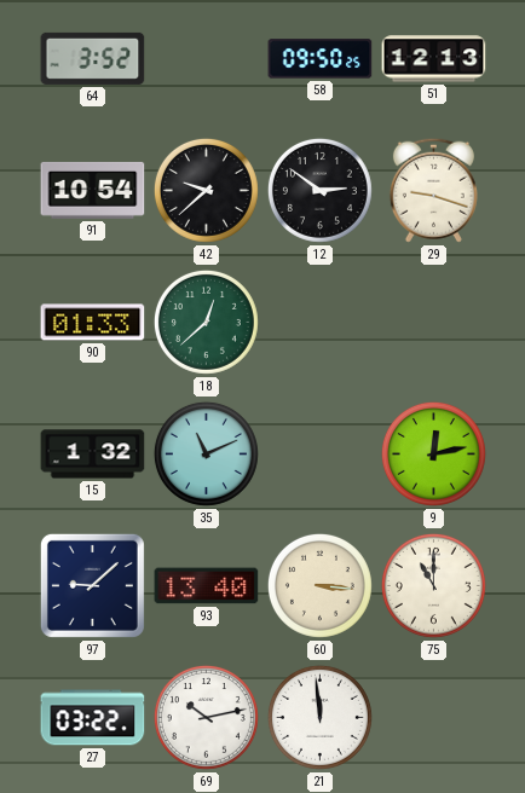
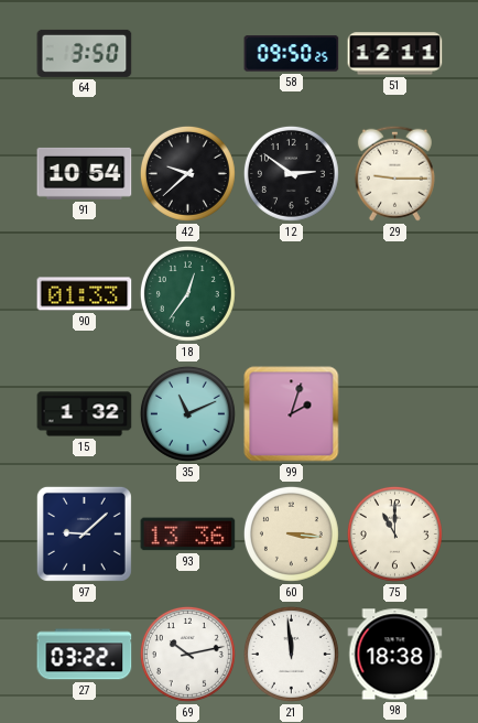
64: 3:52 -> 3:50
51: 12:13 -> 12:11
29: 9:18 -> 9:15
18: 12:38 -> 12:36
99: none -> 2:03
9: 12:13 -> none
93: 13:40 -> 13:36
98: none -> 18:38
